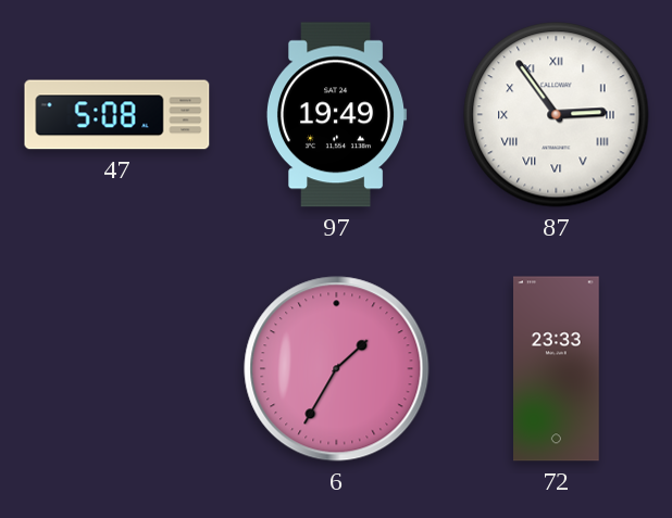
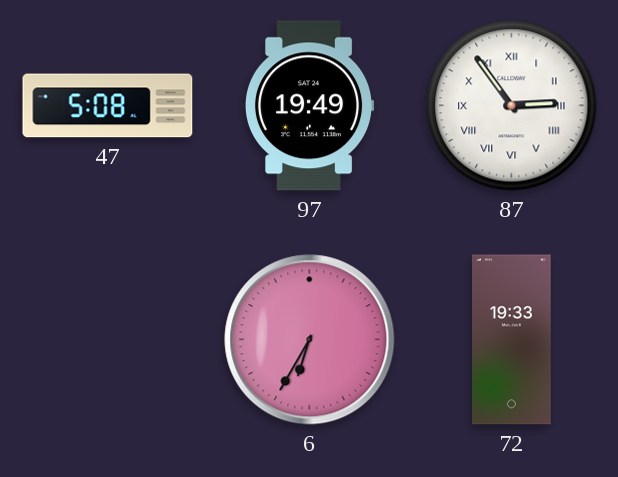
6: 1:35 -> 6:35
72: 23:33 -> 19:33
